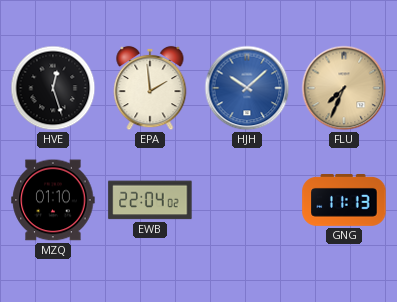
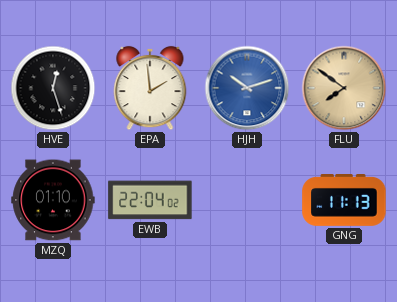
HJH: 10:08 -> 10:12
FLU: 7:34 -> 7:51
